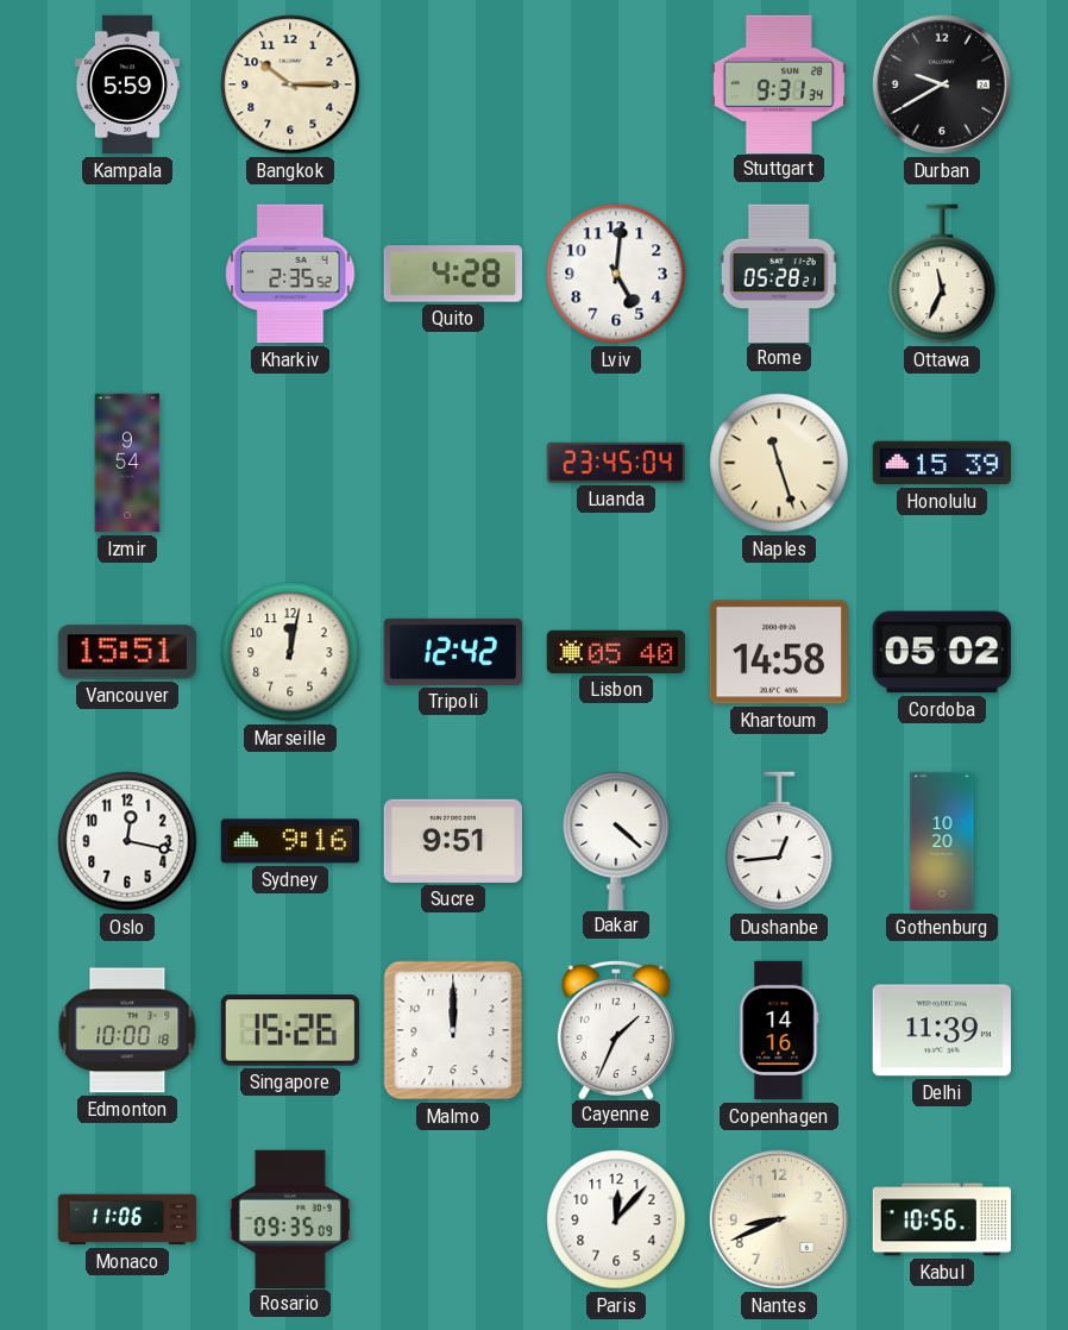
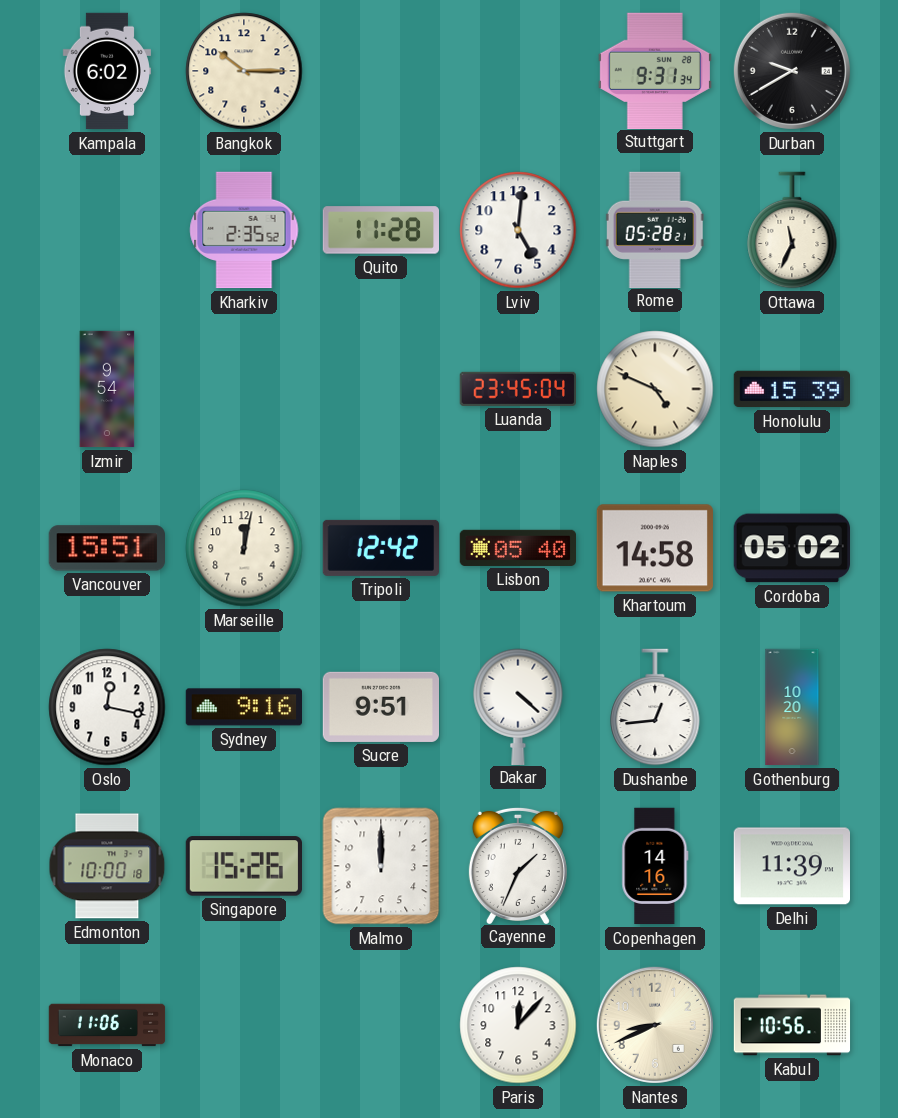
Kampala: 5:59 -> 6:02
Quito: 4:28 -> 11:28
Naples: 11:27 -> 4:49
Rosario: 09:35 -> none
